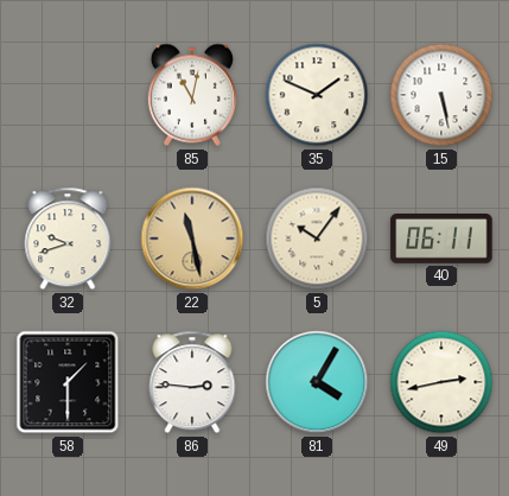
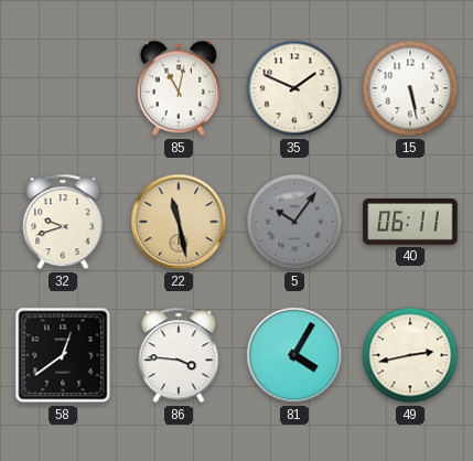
5 dial: cream -> grey
58: 1:30 -> 12:39
86: 2:46 -> 3:46
